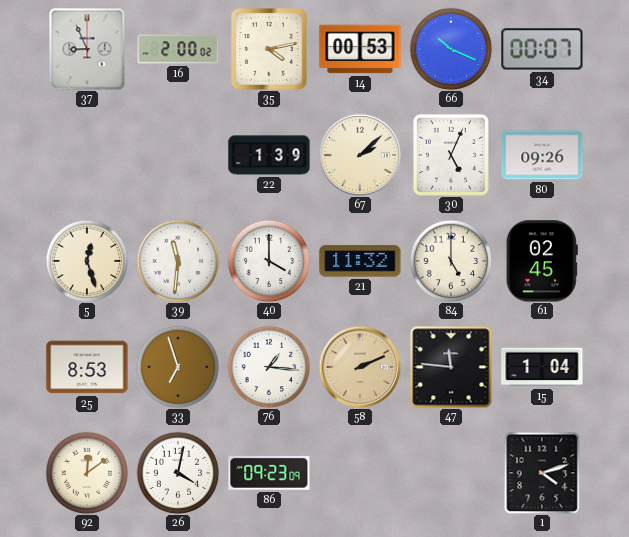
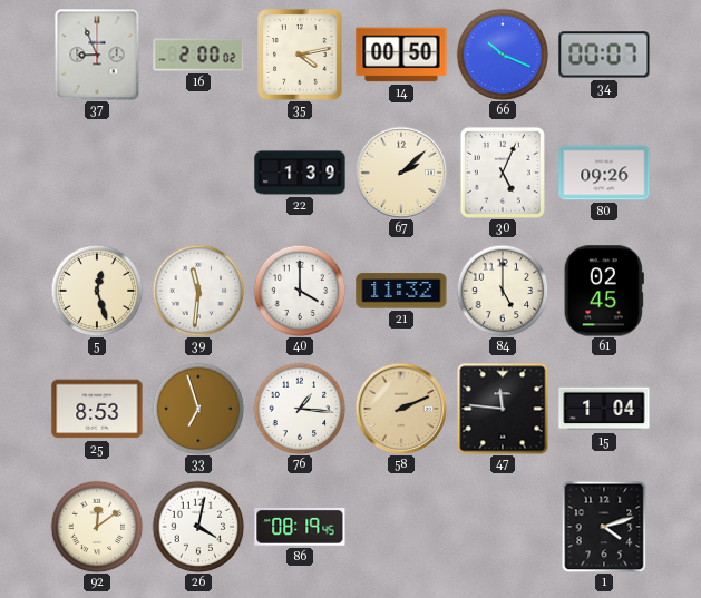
14: 00:53 -> 00:50
86: 09:23 -> 08:19
